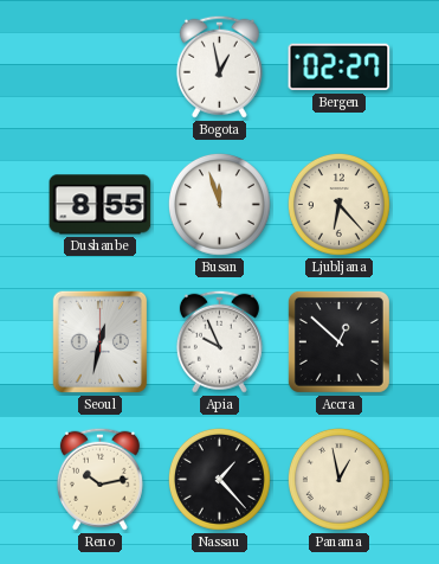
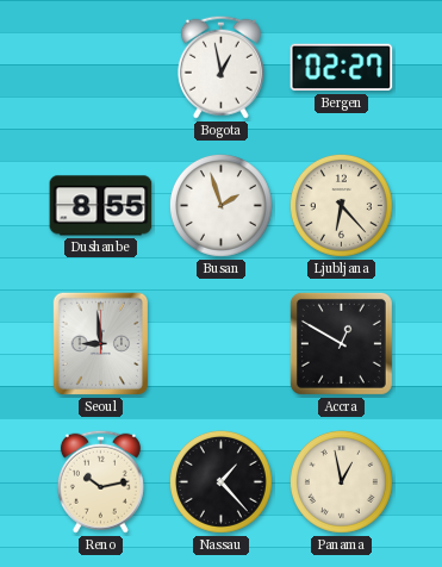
Busan: 11:57 -> 1:57
Seoul: 12:32 -> 8:59
Apia: 9:56 -> none
Accra: 12:52 -> 12:50
